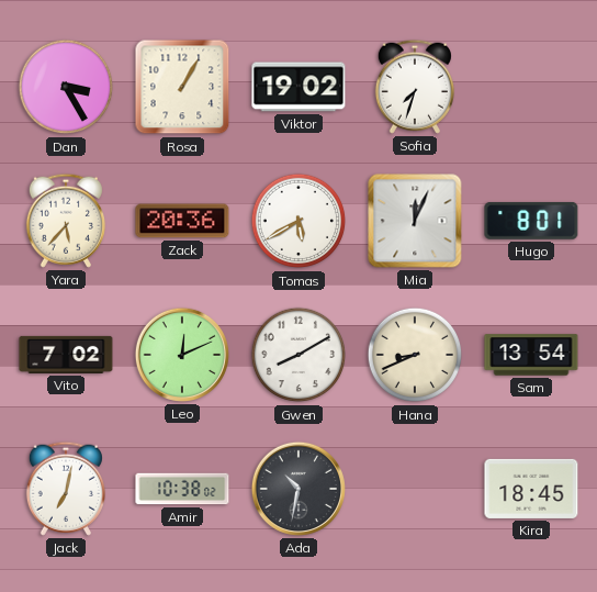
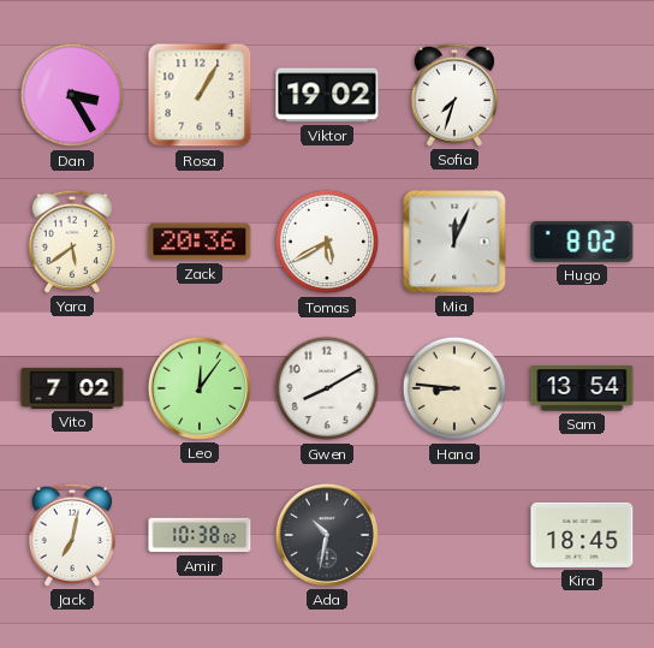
Yara: 5:37 -> 5:39
Hugo: 8:01 -> 8:02
Leo: 12:11 -> 12:06
Hana: 8:41 -> 8:46
